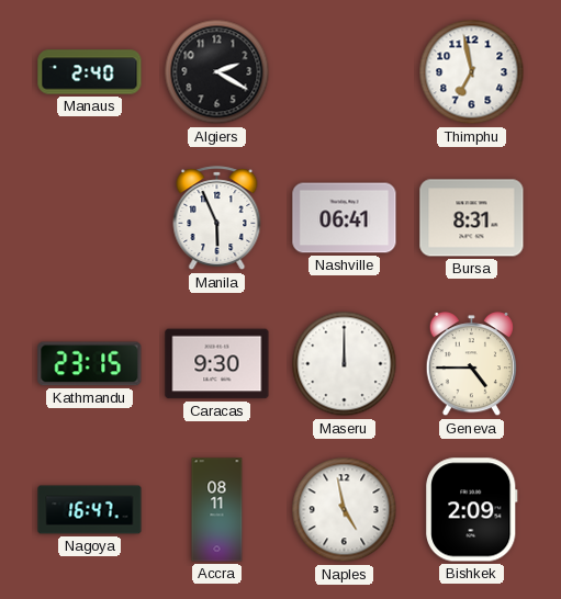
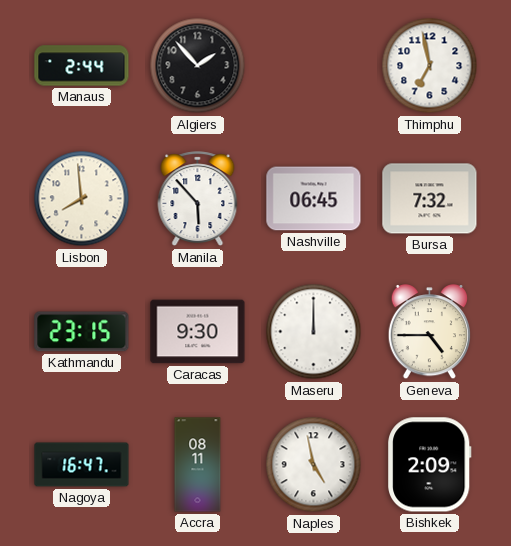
Manaus: 2:40 -> 2:44
Algiers: 2:20 -> 1:53
Lisbon: none -> 7:59
Manila: 5:56 -> 5:53
Nashville: 06:41 -> 06:45
Bursa: 8:31 -> 7:32
